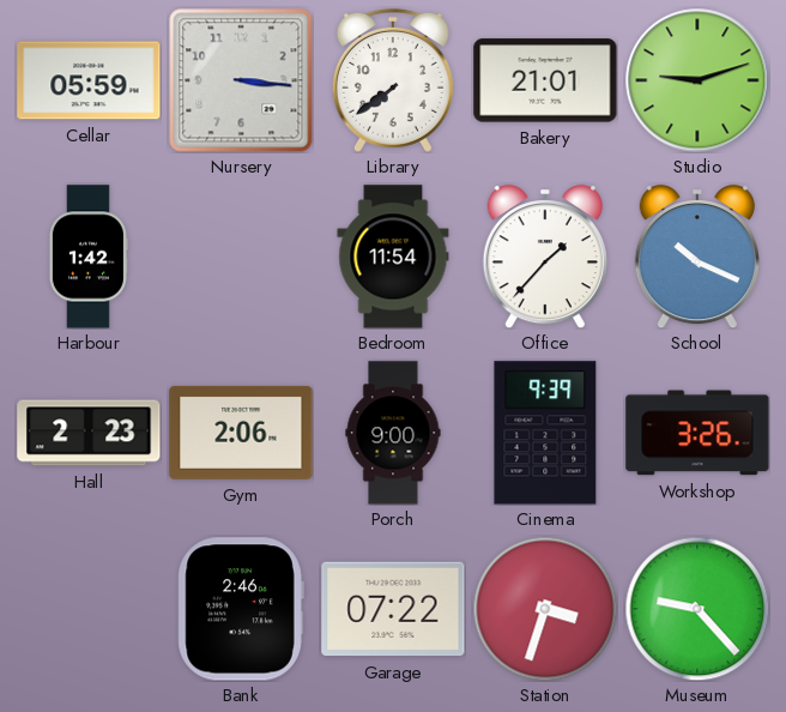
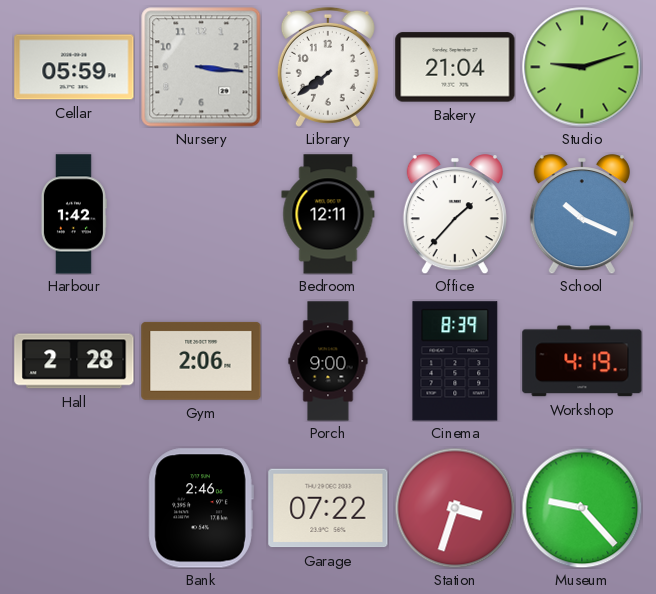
Bakery: 21:01 -> 21:04
Bedroom: 11:54 -> 12:11
Hall: 2:23 -> 2:28
Cinema: 9:39 -> 8:39
Workshop: 3:26 -> 4:19
